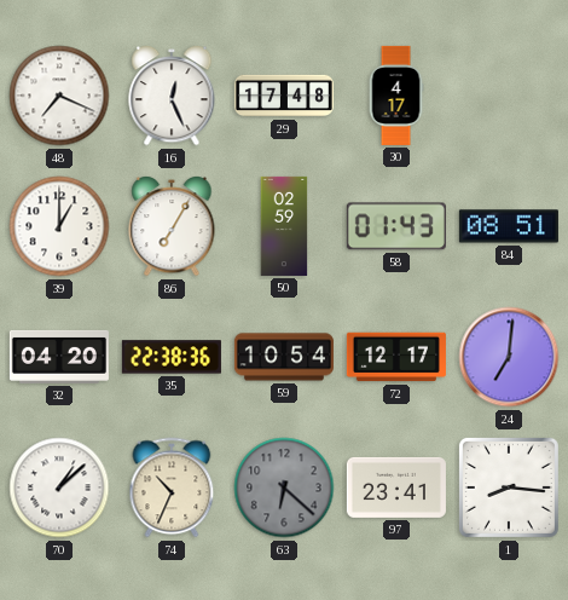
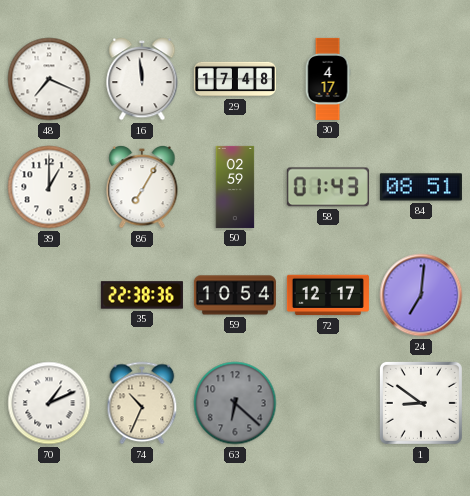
16: 12:26 -> 11:59
32: 04:20 -> none
70: 1:08 -> 1:11
97: 23:41 -> none
1: 8:16 -> 8:51
